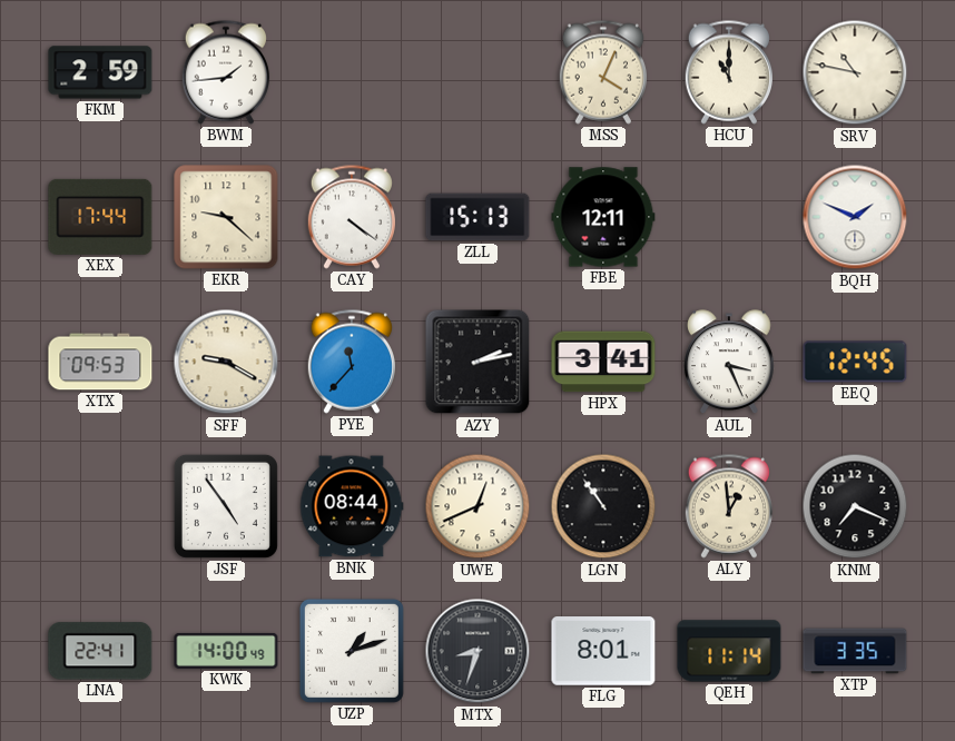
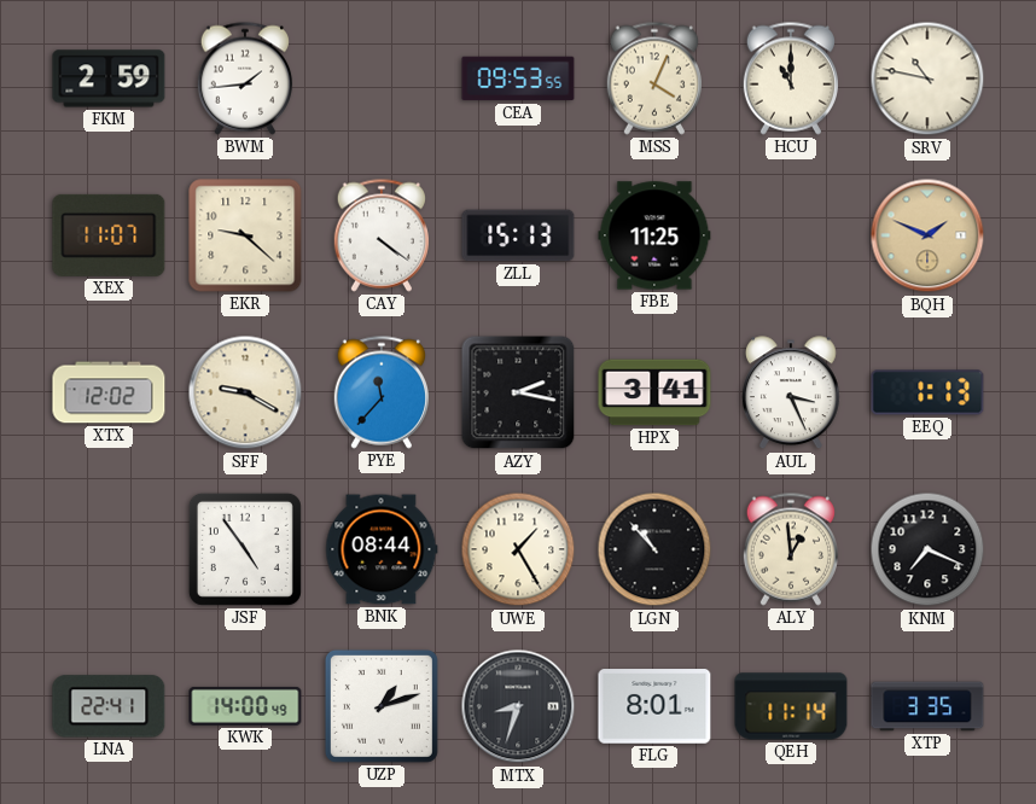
CEA: none -> 09:53
XEX: 17:44 -> 11:07
FBE: 12:11 -> 11:25
BQH dial: white -> champagne
XTX: 09:53 -> 12:02
AZY: 2:13 -> 2:17
EEQ: 12:45 -> 1:13
UWE: 12:41 -> 1:25
LGN: 10:54 -> 10:53
